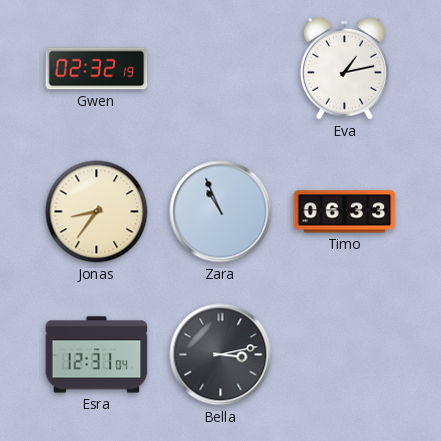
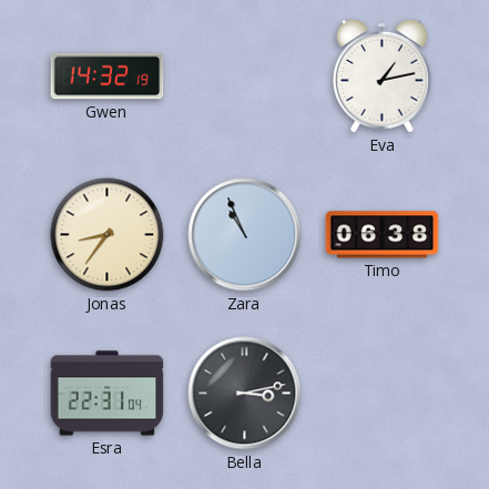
Gwen: 02:32 -> 14:32
Timo: 06:33 -> 06:38
Esra: 12:31 -> 22:31
